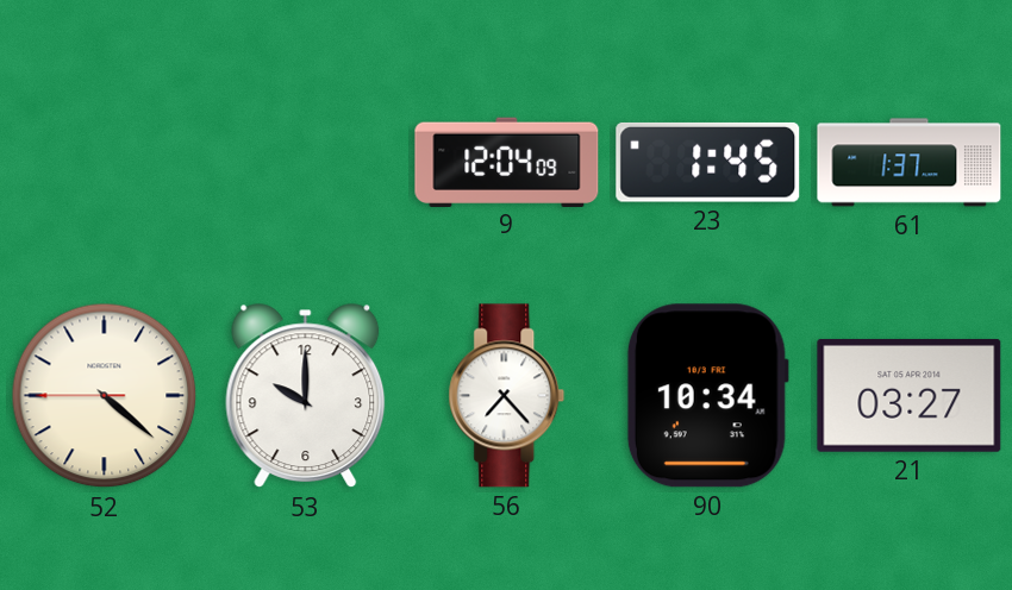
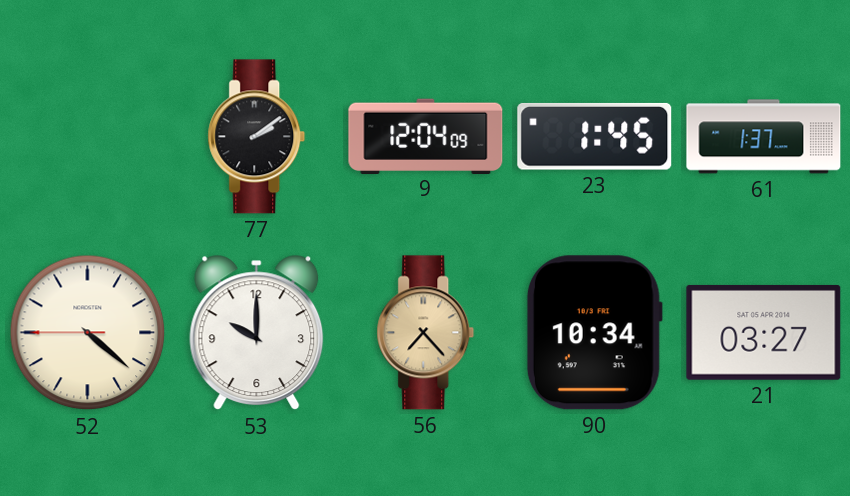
77: none -> 2:09
56 dial: white -> champagne
